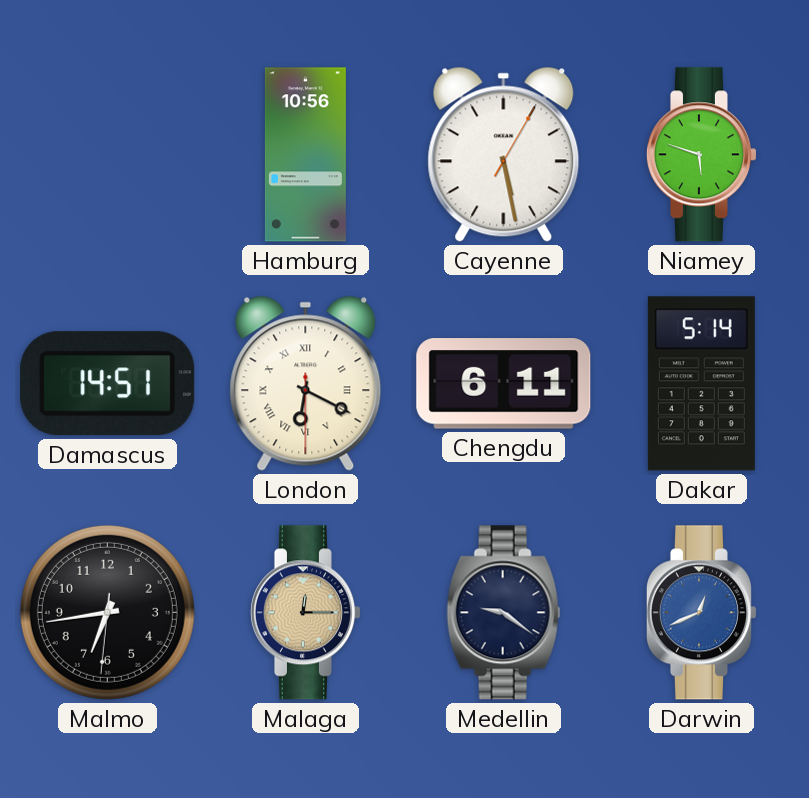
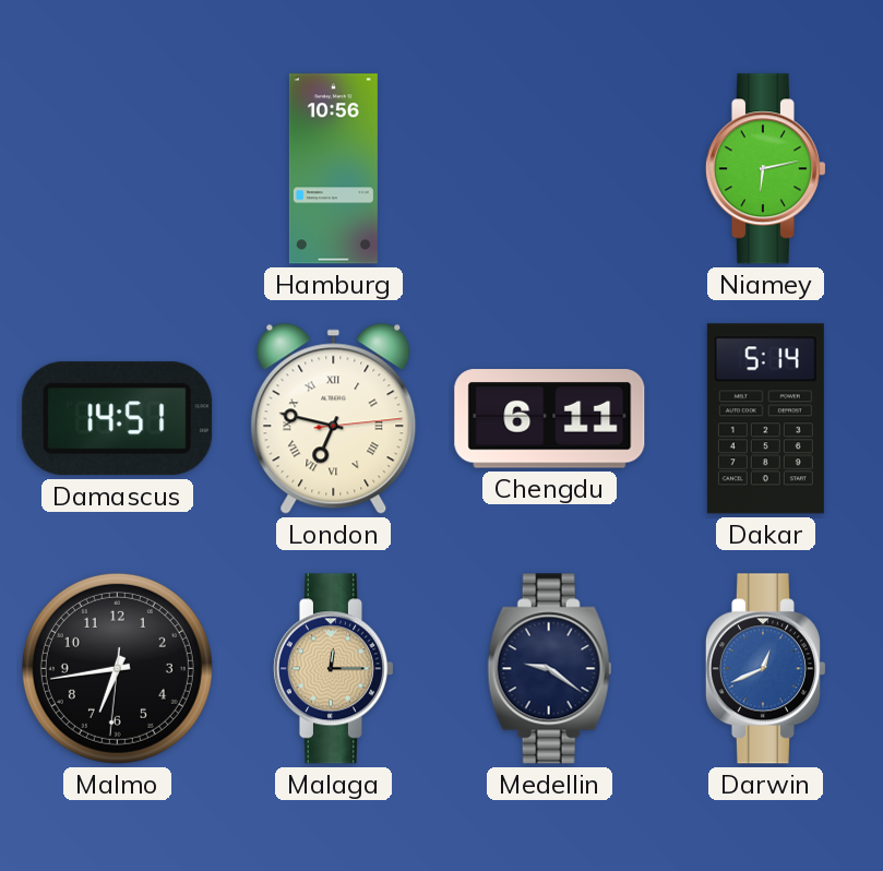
Cayenne: 5:28 -> none
Niamey: 5:48 -> 6:13
London: 6:19 -> 6:47
